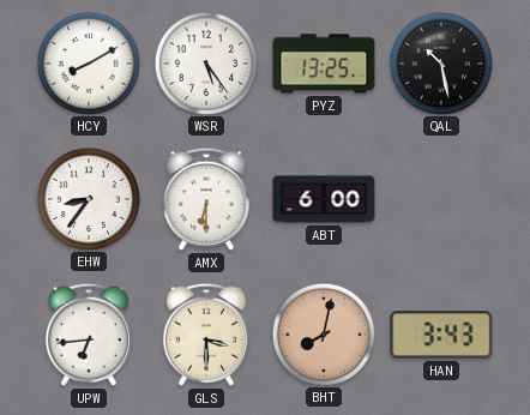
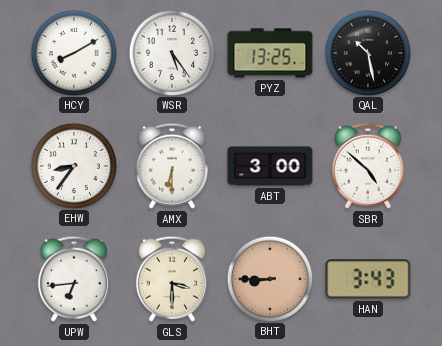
ABT: 6:00 -> 3:00
SBR: none -> 4:52
BHT: 8:02 -> 8:45
